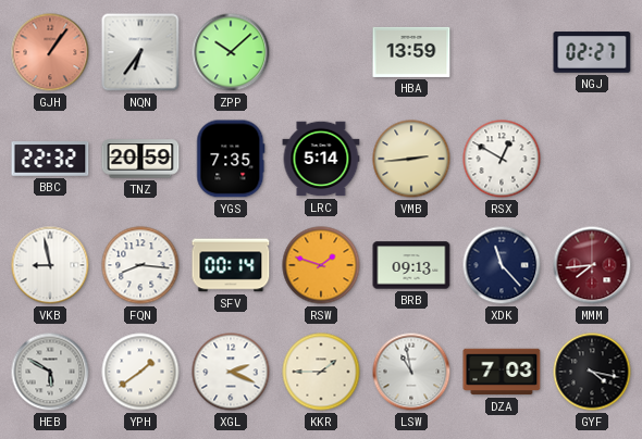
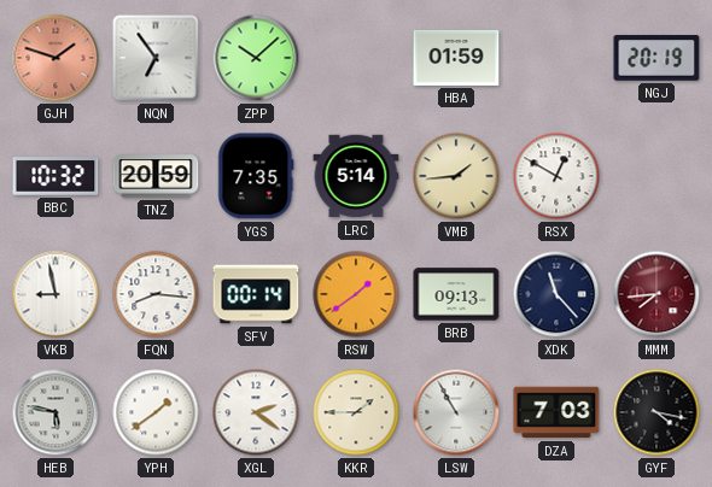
GJH: 1:06 -> 1:48
NQN: 6:36 -> 6:54
HBA: 13:59 -> 01:59
NGJ: 02:27 -> 20:19
BBC: 22:32 -> 10:32
VMB: 2:44 -> 1:44
RSW: 1:48 -> 1:39
HEB: 5:50 -> 5:47
XGL: 2:19 -> 2:21
LSW: 10:58 -> 10:55
